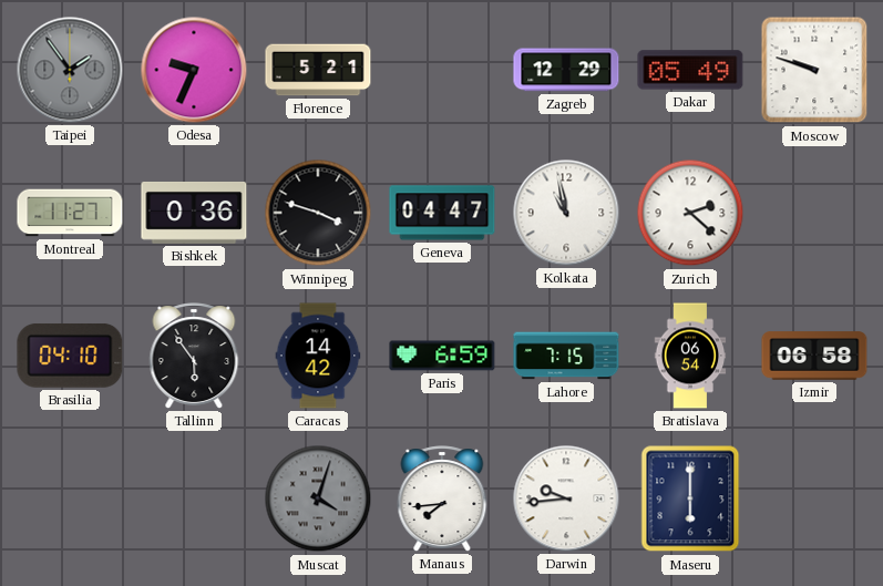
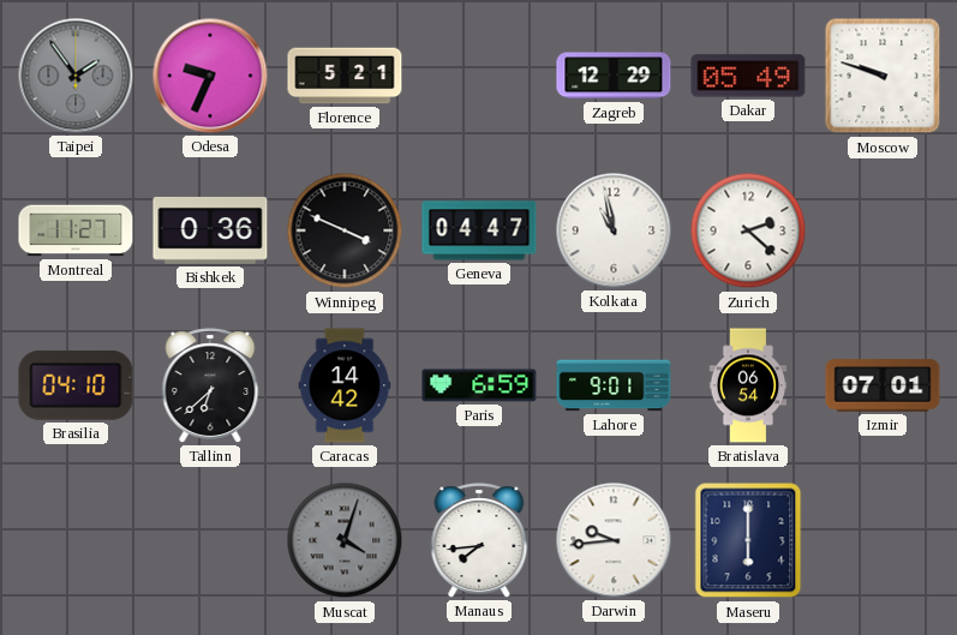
Winnipeg: 3:48 -> 3:49
Tallinn: 5:54 -> 6:38
Lahore: 7:15 -> 9:01
Izmir: 06:58 -> 07:01
